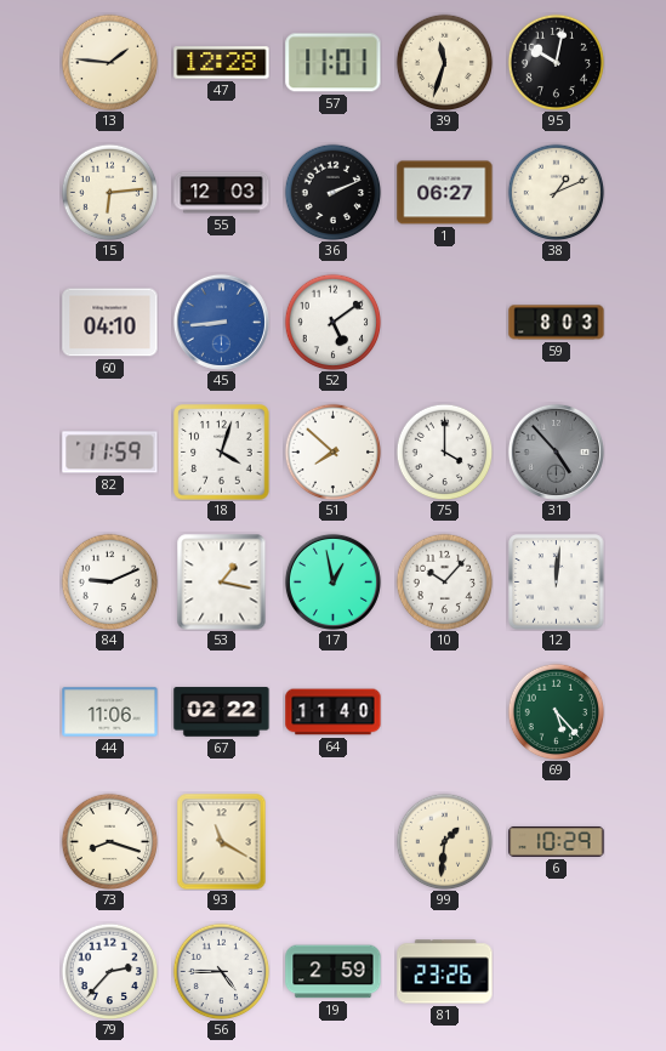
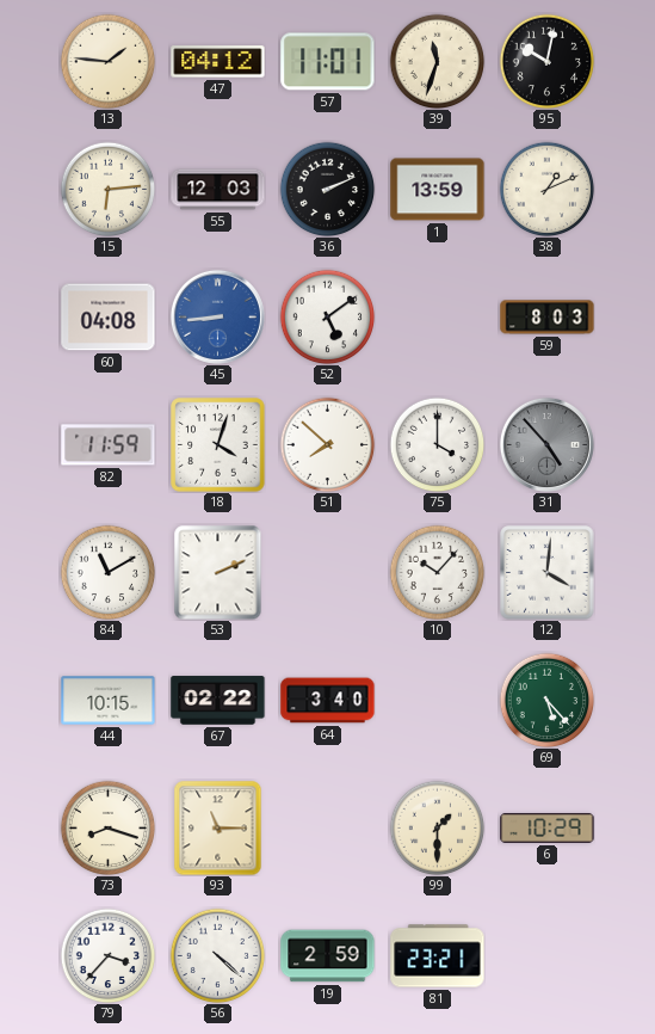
47: 12:28 -> 04:12
1: 06:27 -> 13:59
60: 04:10 -> 04:08
84: 9:11 -> 11:10
53: 1:17 -> 2:11
17: 12:58 -> none
12: 12:01 -> 4:01
44: 11:06 -> 10:15
64: 11:40 -> 3:40
93: 11:20 -> 11:15
99: 1:31 -> 1:30
79: 2:37 -> 3:37
56: 4:45 -> 4:22
81: 23:26 -> 23:21
